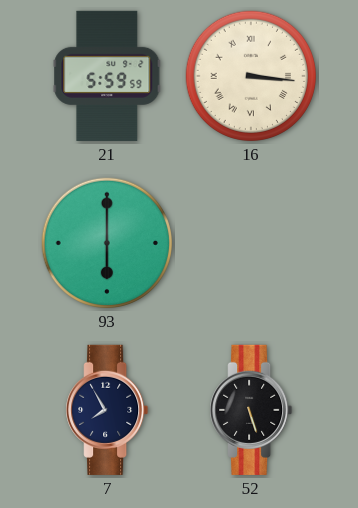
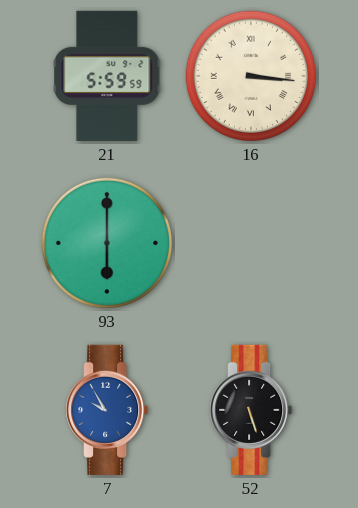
7: 7:55 -> 9:55
7 dial: navy -> blue
